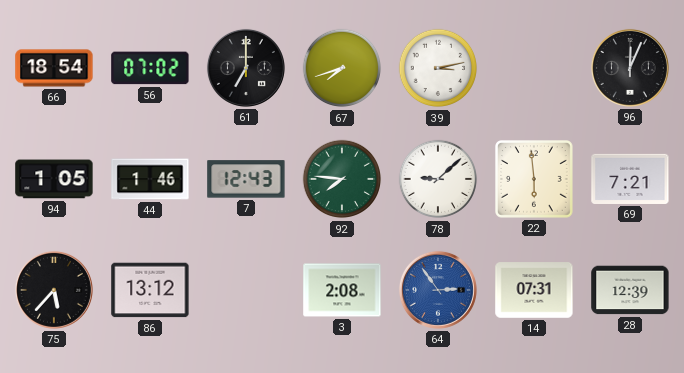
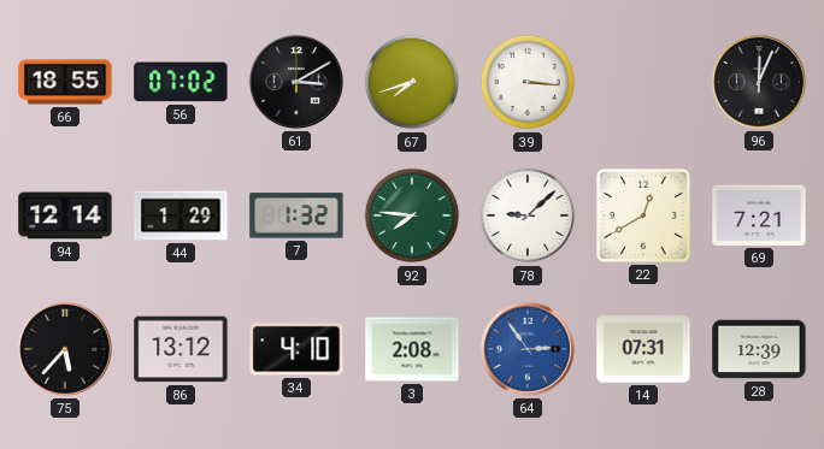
66: 18:54 -> 18:55
61: 7:00 -> 3:10
39: 3:13 -> 3:16
94: 1:05 -> 12:14
44: 1:46 -> 1:29
7: 12:43 -> 1:32
22: 5:59 -> 12:40
34: none -> 4:10
